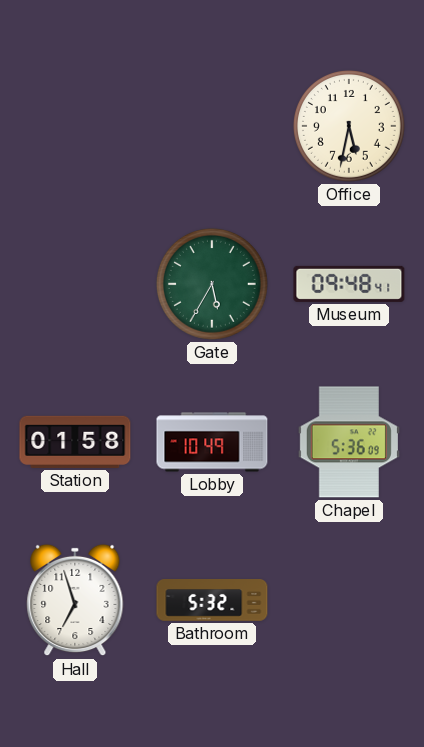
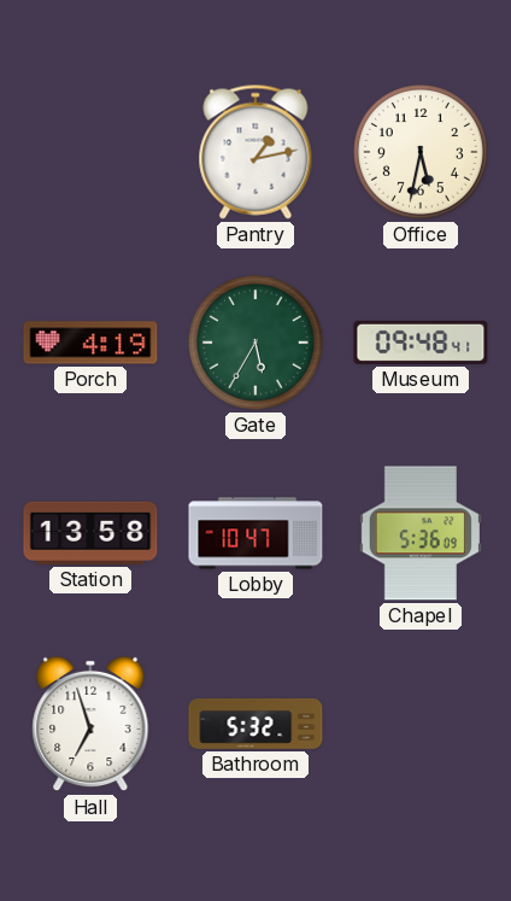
Pantry: none -> 1:13
Porch: none -> 4:19
Station: 01:58 -> 13:58
Lobby: 10:49 -> 10:47
